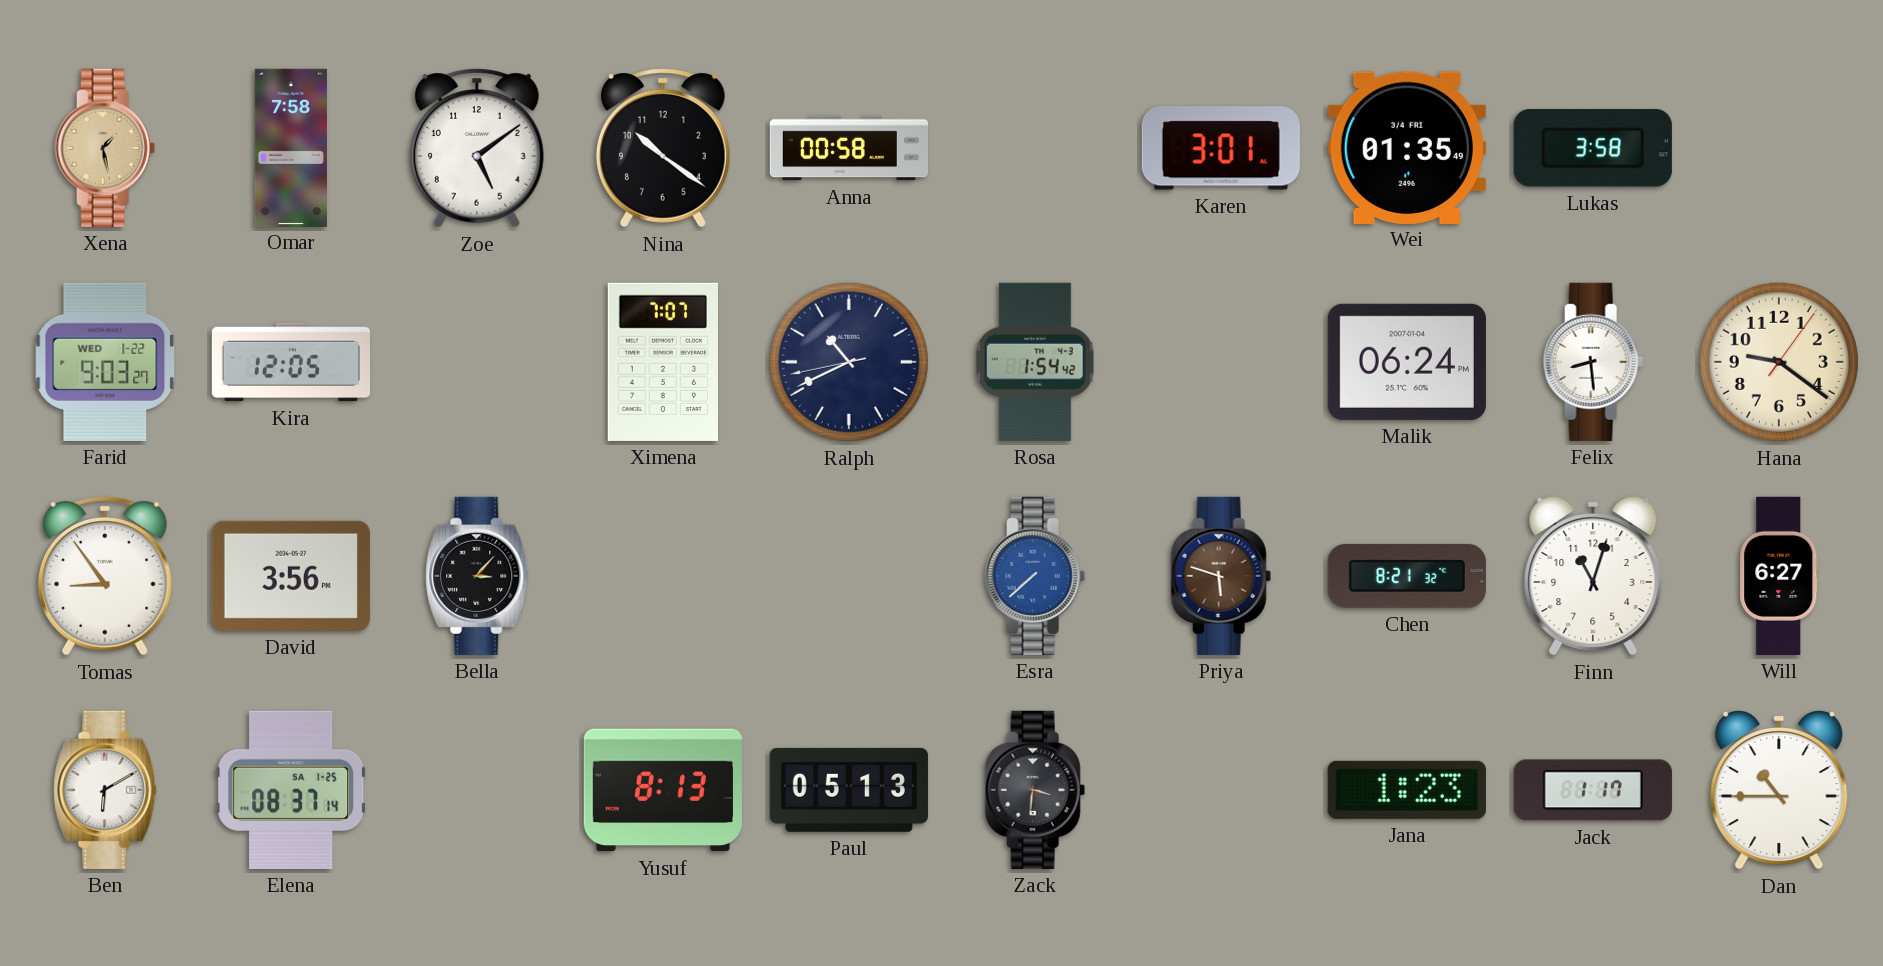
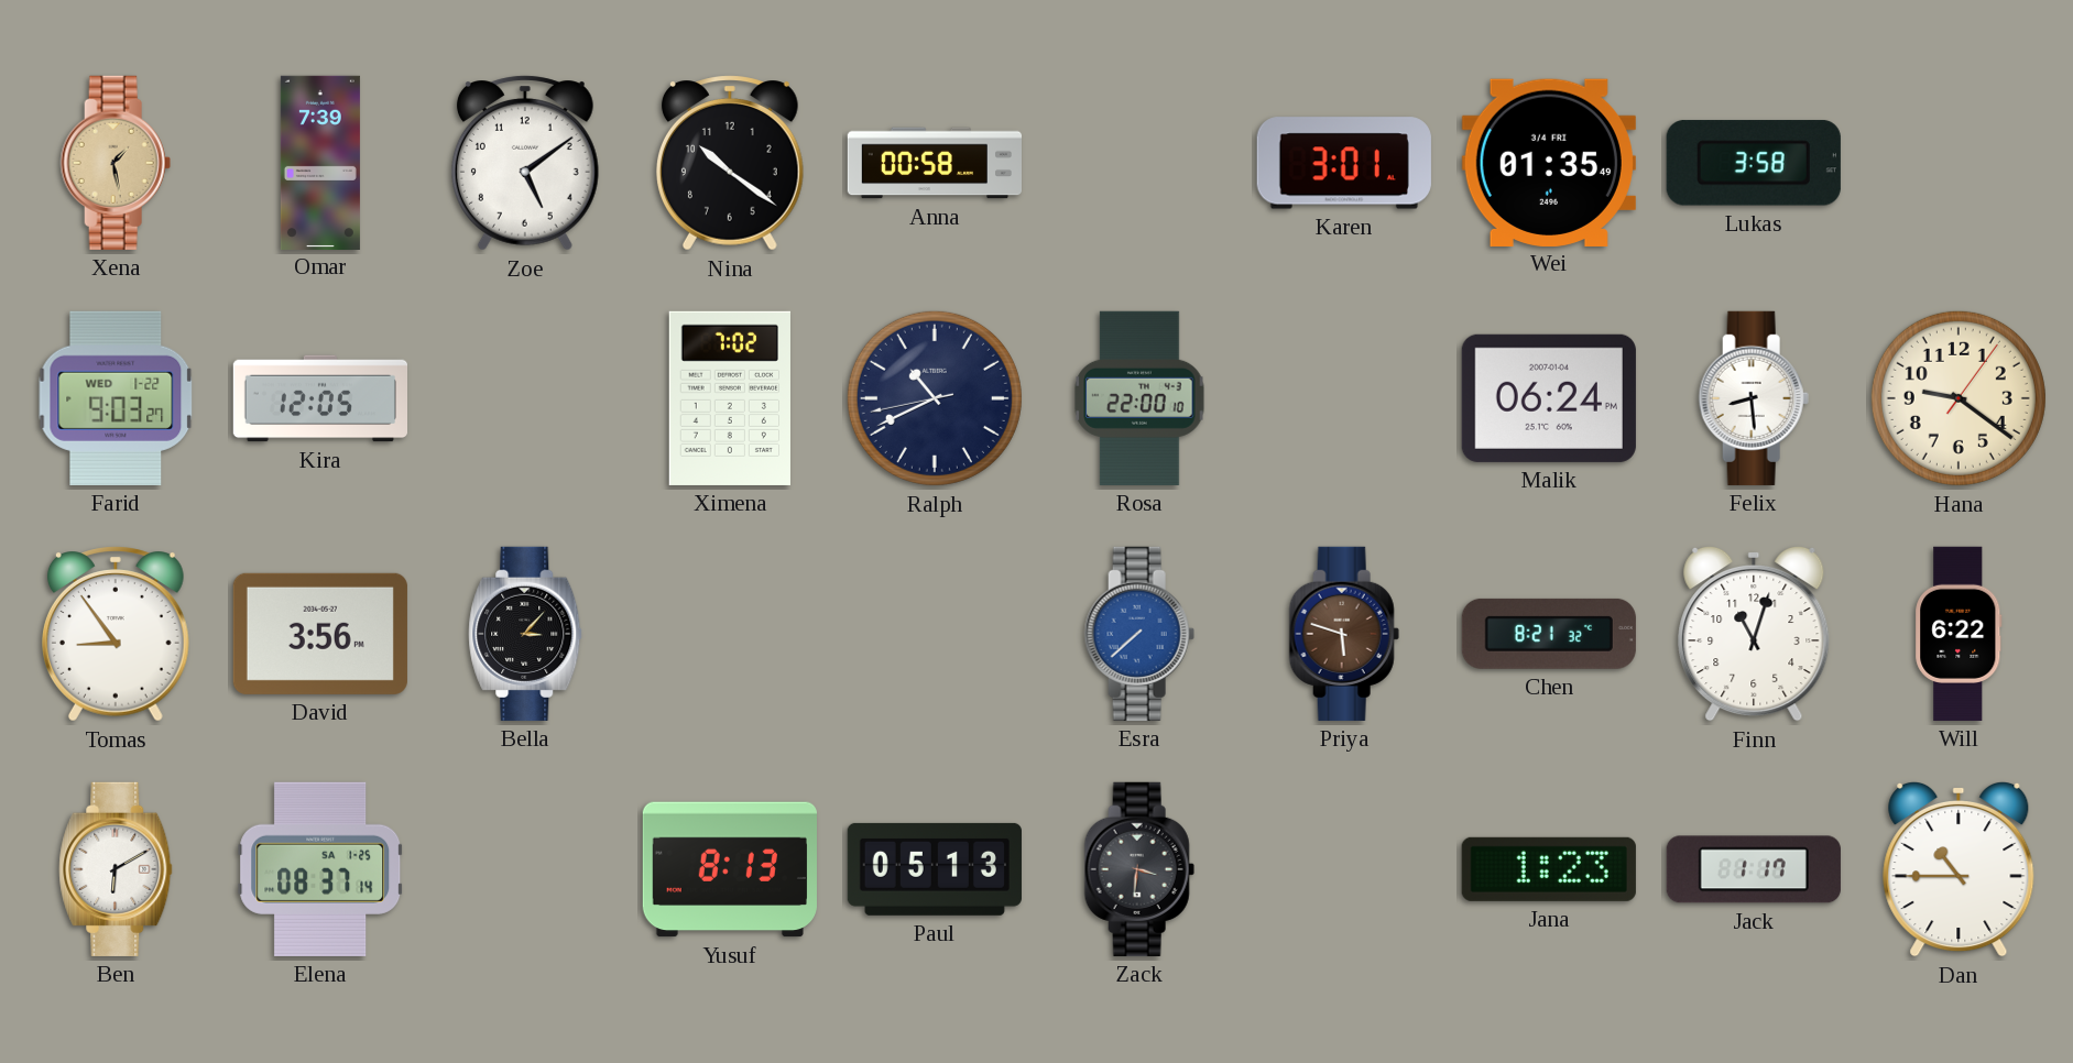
Omar: 7:58 -> 7:39
Ximena: 7:07 -> 7:02
Rosa: 1:54 -> 22:00
Will: 6:27 -> 6:22
